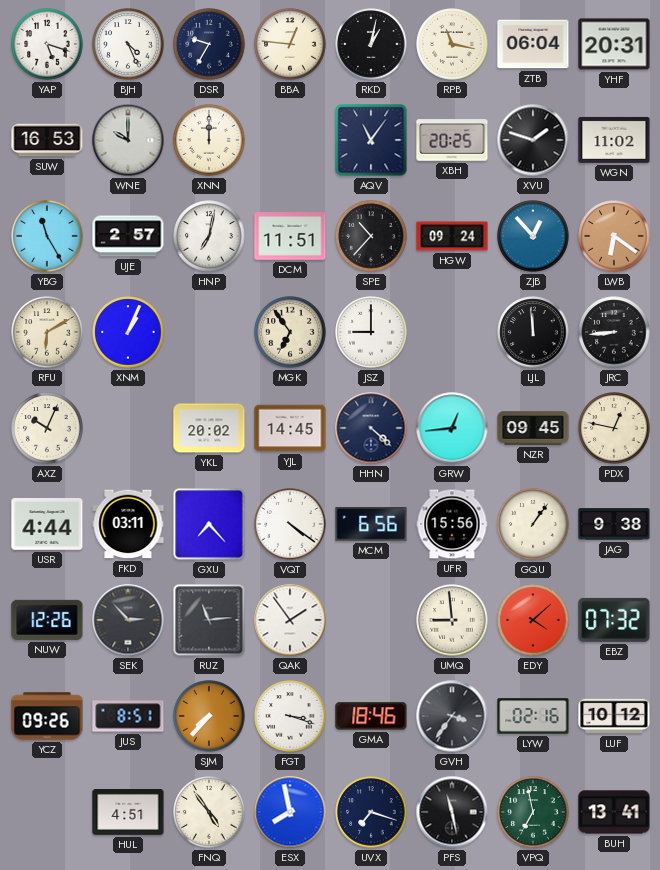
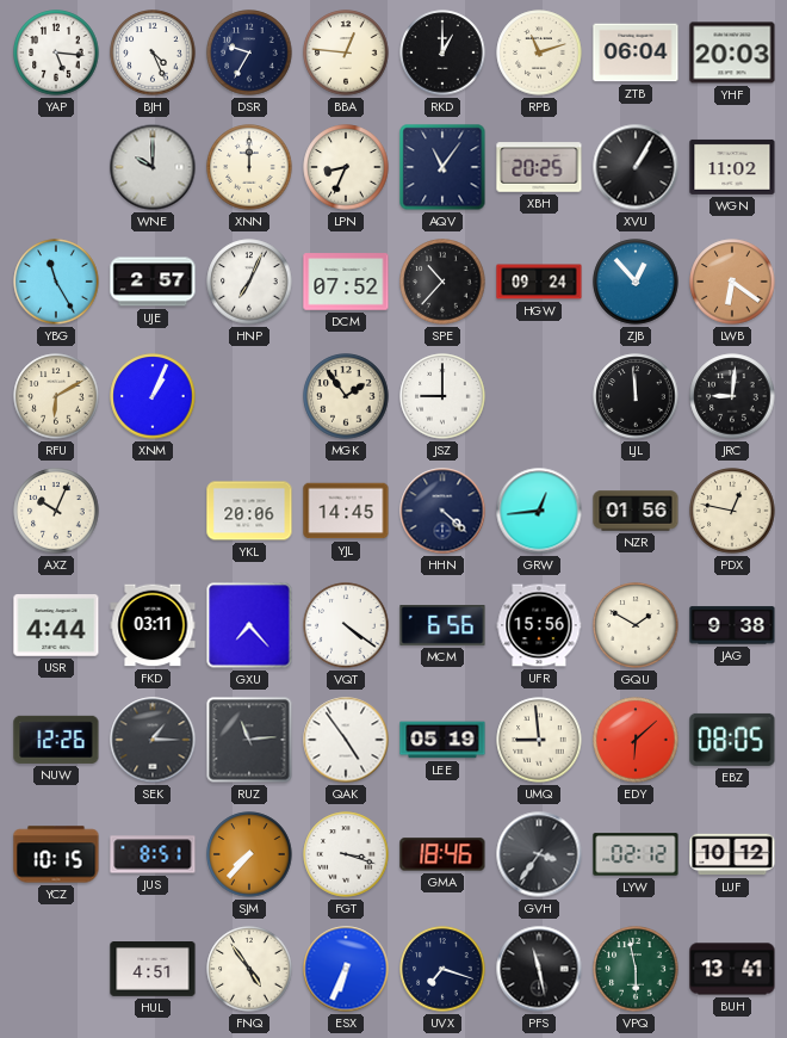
YAP: 5:18 -> 5:16
RKD: 1:02 -> 1:00
RPB: 11:17 -> 11:12
YHF: 20:31 -> 20:03
SUW: 16:53 -> none
LPN: none -> 8:34
XVU: 1:48 -> 1:05
HNP: 7:02 -> 7:04
DCM: 11:51 -> 07:52
MGK: 6:54 -> 1:54
JRC: 8:44 -> 9:01
YKL: 20:02 -> 20:06
NZR: 09:45 -> 01:56
GQU: 1:06 -> 1:50
SEK: 2:53 -> 1:15
QAK: 1:54 -> 4:54
LEE: none -> 05:19
EDY: 4:08 -> 6:08
EBZ: 07:32 -> 08:05
YCZ: 09:26 -> 10:15
LYW: 02:16 -> 02:12
ESX: 7:58 -> 6:34
VPQ: 6:58 -> 5:58
